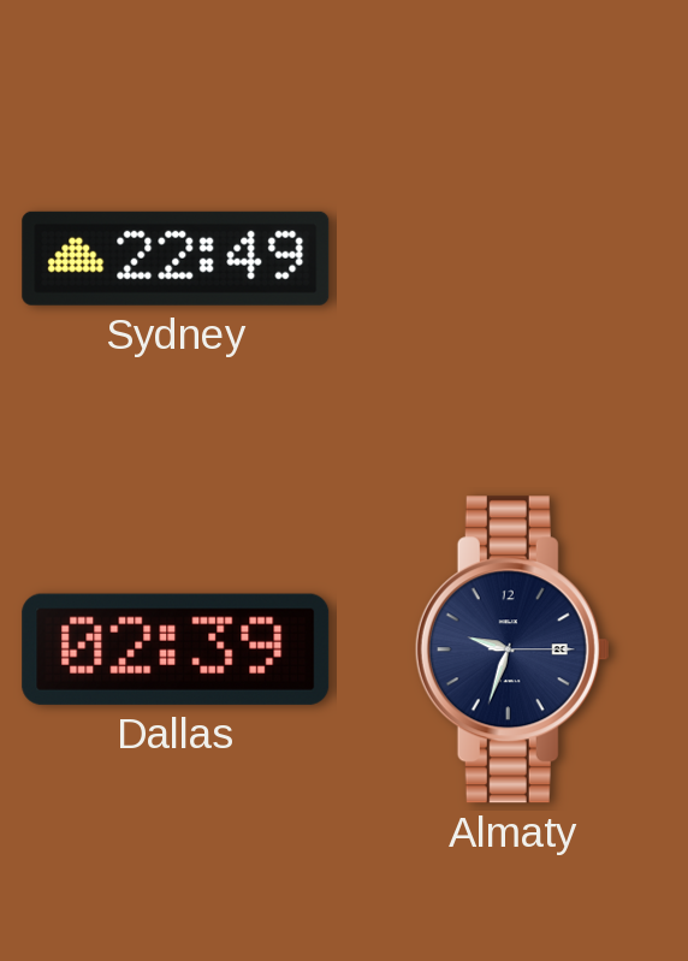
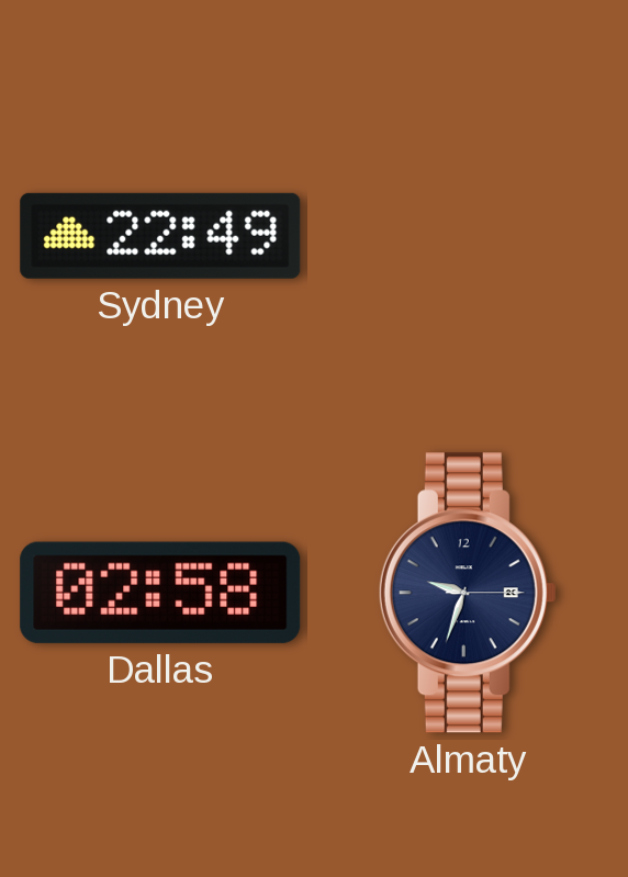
Dallas: 02:39 -> 02:58
